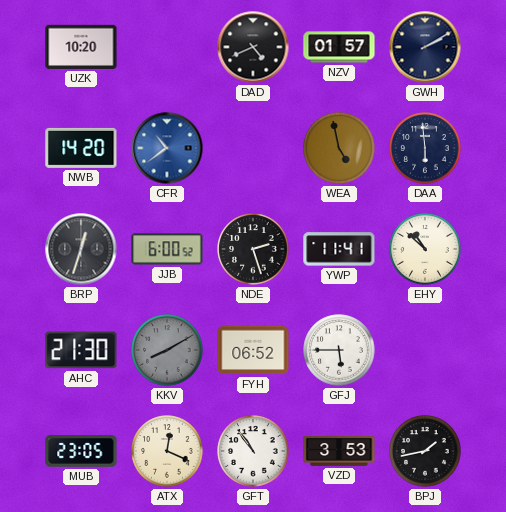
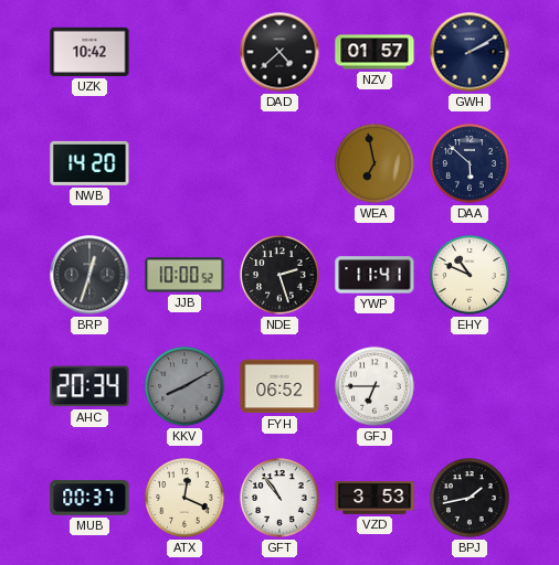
UZK: 10:20 -> 10:42
DAD: 4:41 -> 4:38
CFR: 10:39 -> none
WEA: 4:58 -> 6:58
DAA: 5:59 -> 5:52
JJB: 6:00 -> 10:00
EHY: 10:52 -> 10:49
AHC: 21:30 -> 20:34
GFJ: 5:45 -> 6:45
MUB: 23:05 -> 00:37
